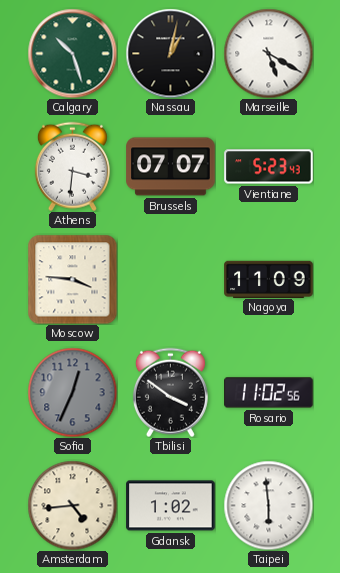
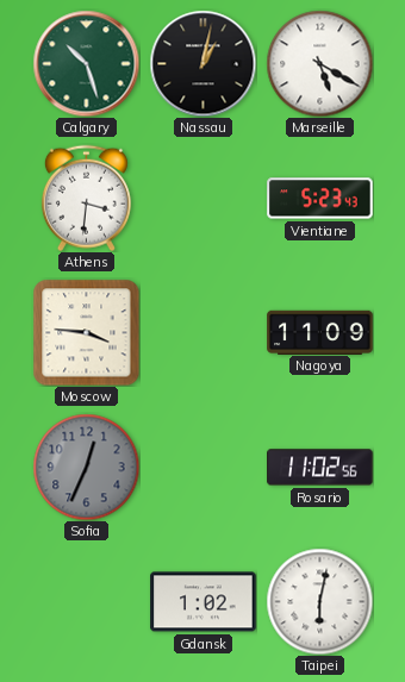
Brussels: 07:07 -> none
Tbilisi: 3:51 -> none
Amsterdam: 4:44 -> none
Taipei: 5:59 -> 6:02
